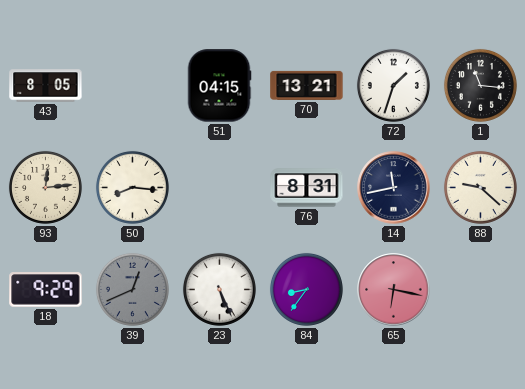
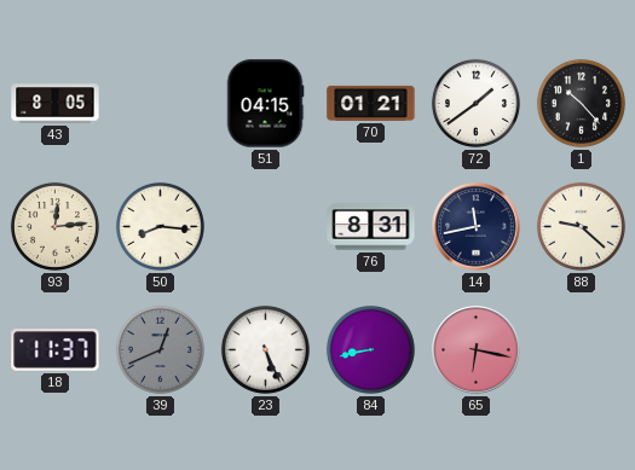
70: 13:21 -> 01:21
72: 1:33 -> 1:39
1: 11:16 -> 10:23
18: 9:29 -> 11:37
84: 8:36 -> 8:43
